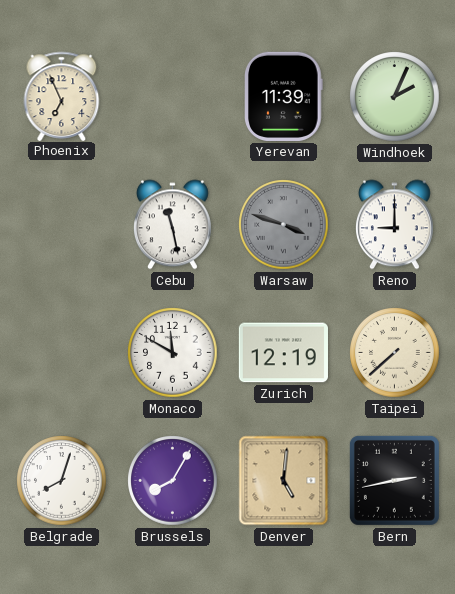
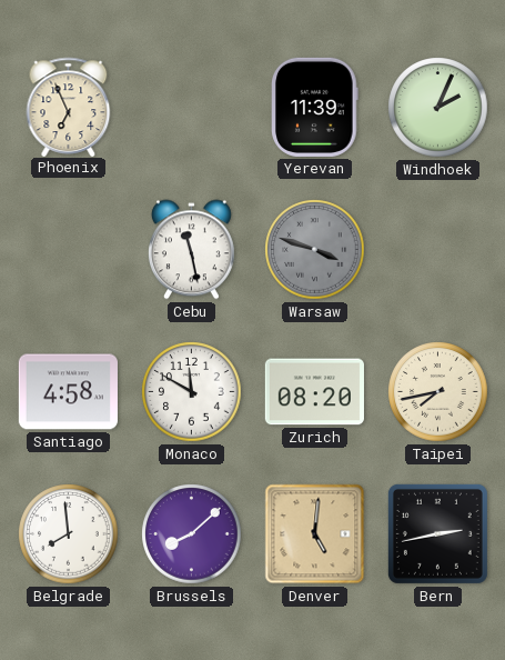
Reno: 9:00 -> none
Santiago: none -> 4:58
Zurich: 12:19 -> 08:20
Taipei: 7:38 -> 7:43
Belgrade: 8:03 -> 7:59
Brussels: 8:05 -> 8:08
